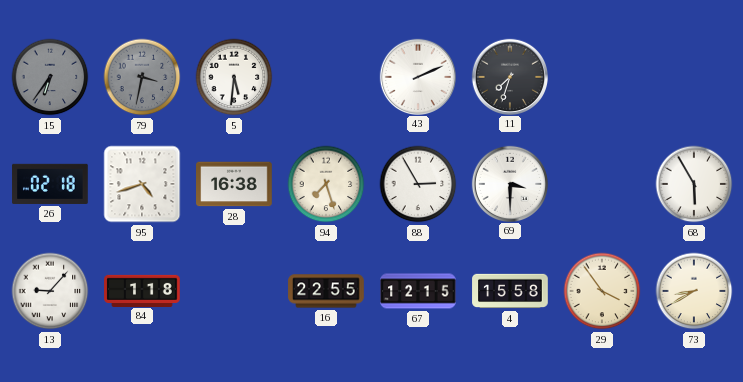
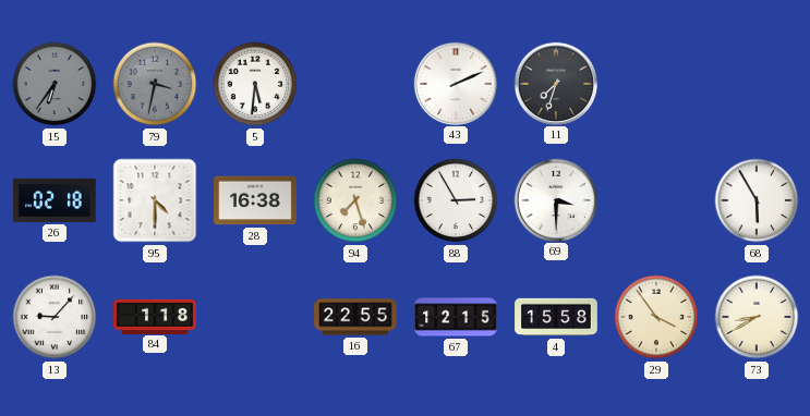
95: 4:42 -> 4:30
